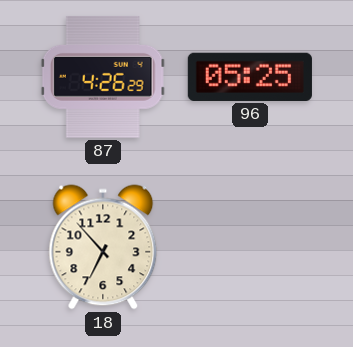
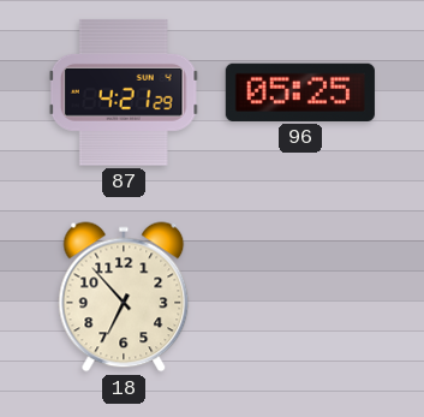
87: 4:26 -> 4:21
